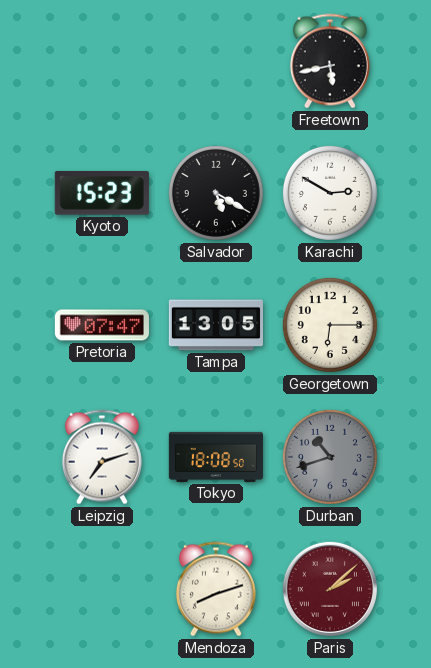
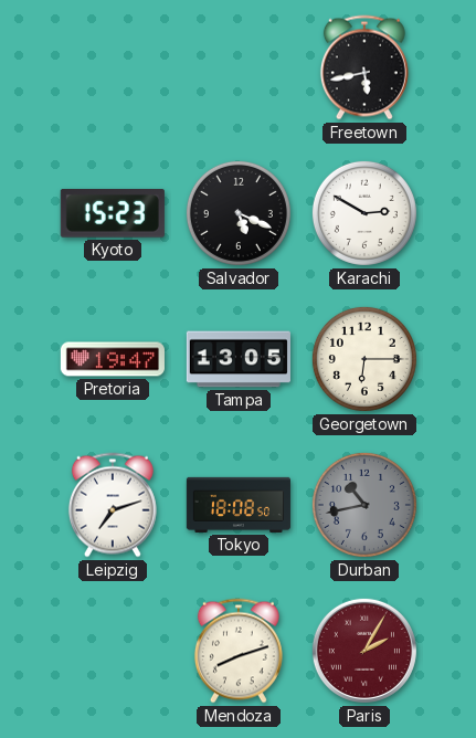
Salvador: 5:20 -> 5:19
Pretoria: 07:47 -> 19:47
Durban: 10:42 -> 10:43
Paris: 2:08 -> 2:05
